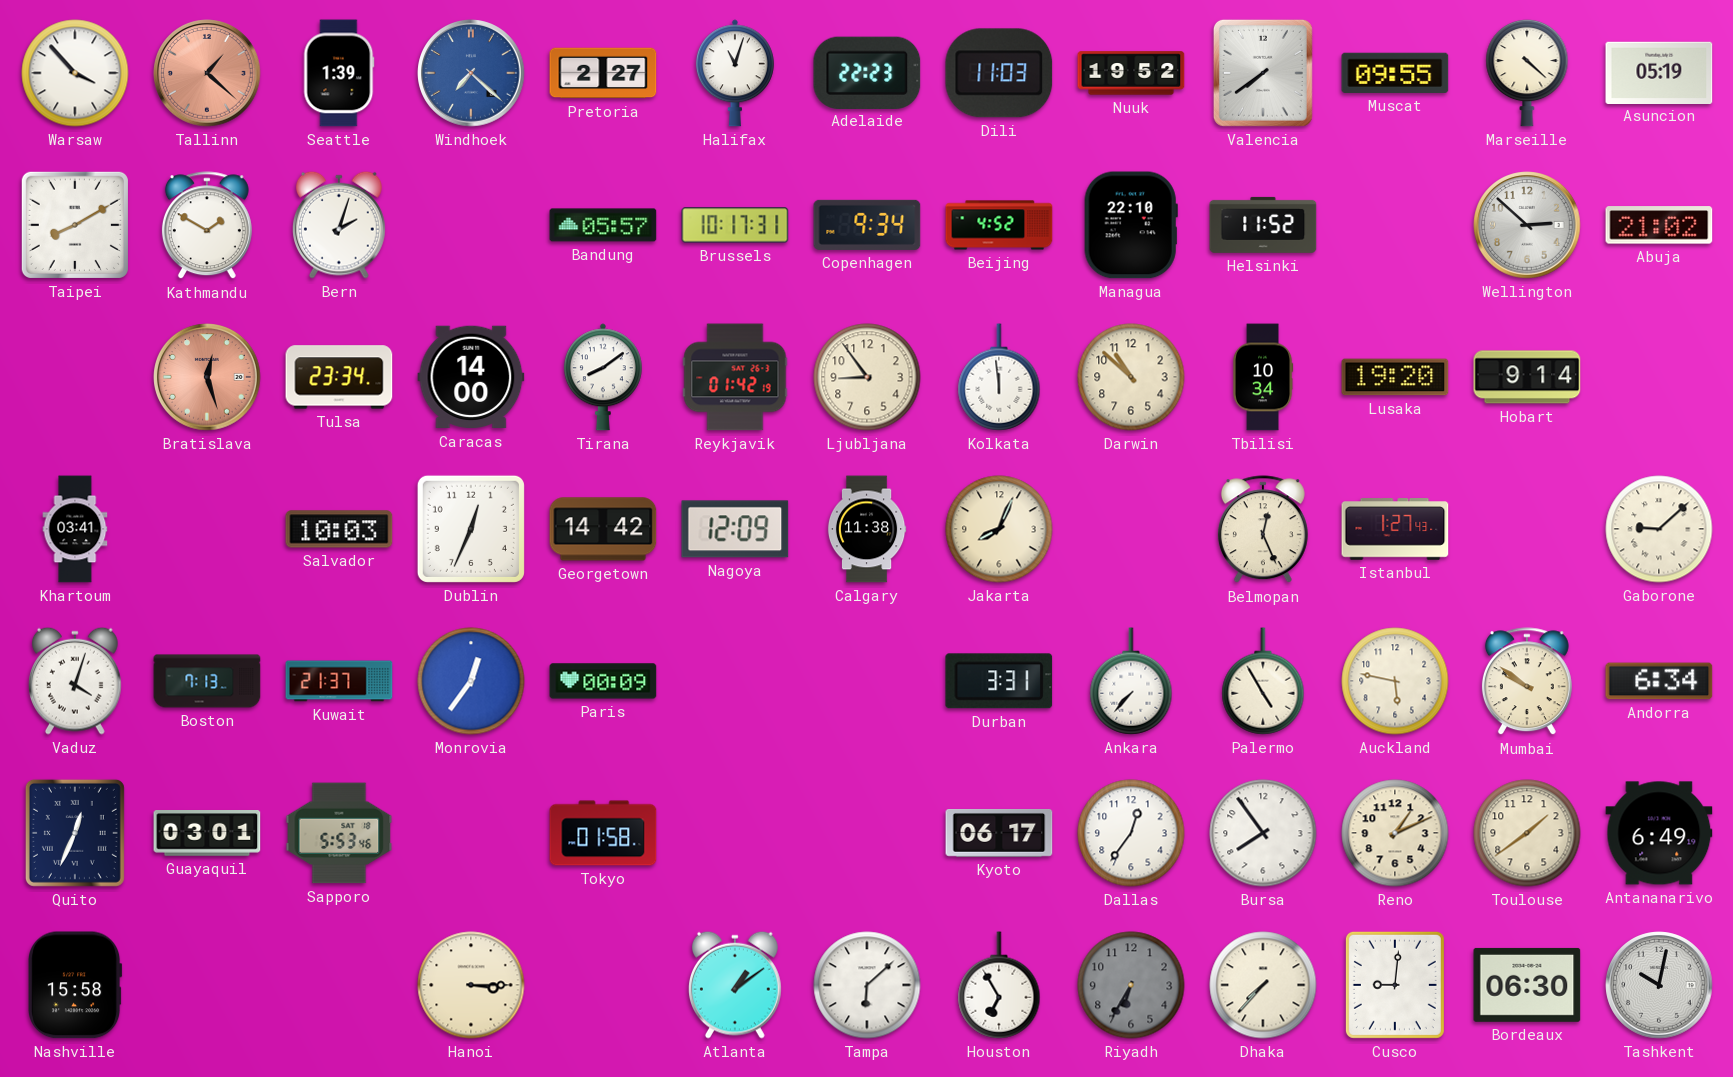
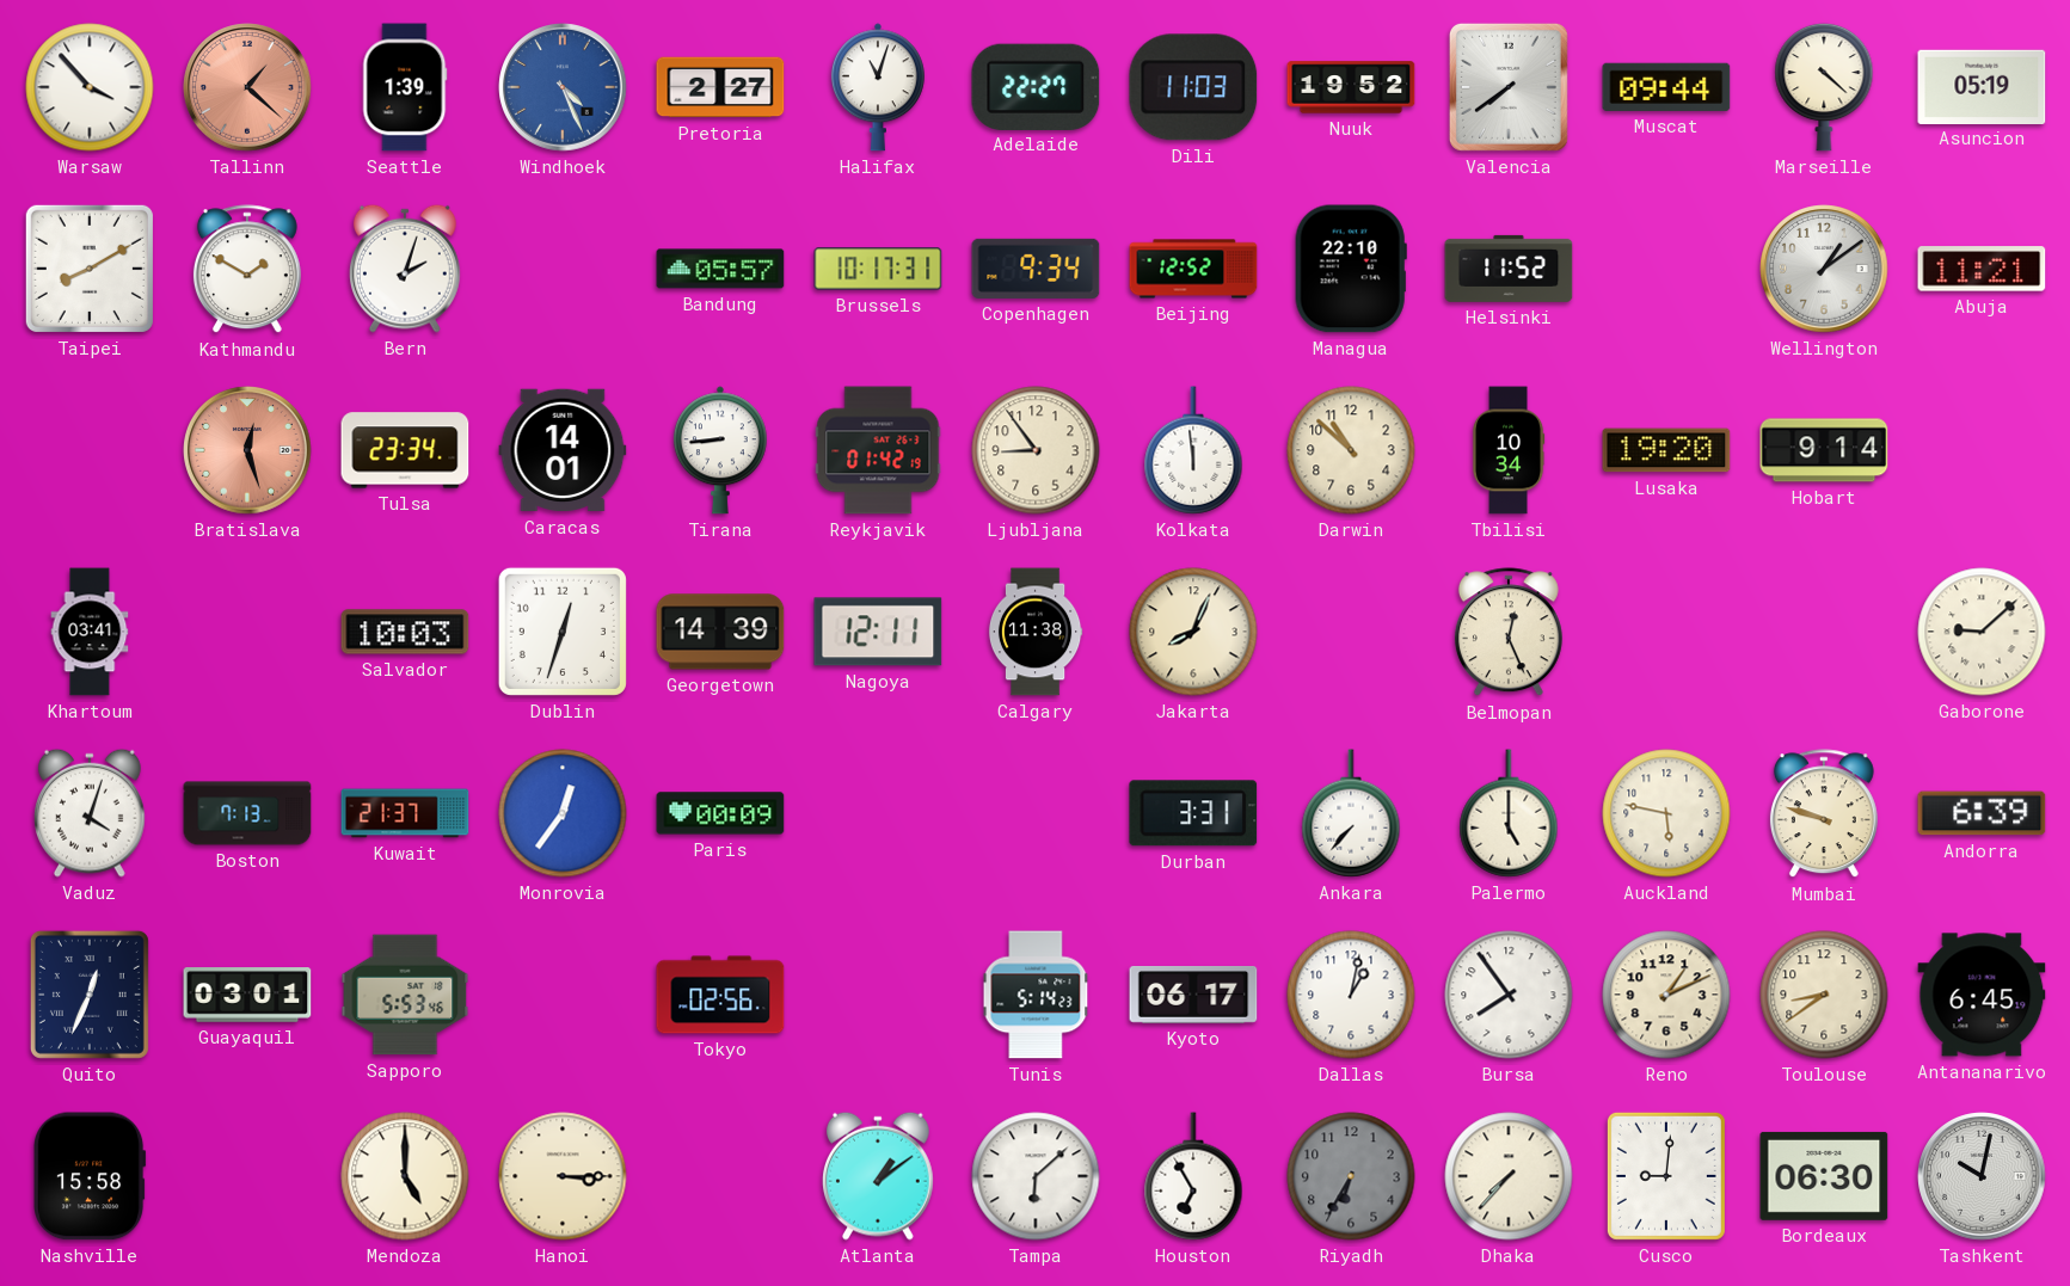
Windhoek: 7:22 -> 4:26
Adelaide: 22:23 -> 22:27
Muscat: 09:55 -> 09:44
Beijing: 4:52 -> 12:52
Wellington: 2:52 -> 1:09
Abuja: 21:02 -> 11:21
Caracas: 14:00 -> 14:01
Tirana: 8:09 -> 8:44
Dublin: 12:34 -> 12:33
Georgetown: 14:42 -> 14:39
Nagoya: 12:09 -> 12:11
Istanbul: 1:27 -> none
Palermo: 4:55 -> 5:00
Mumbai: 9:51 -> 9:48
Andorra: 6:34 -> 6:39
Tokyo: 01:58 -> 02:56
Tunis: none -> 5:14
Dallas: 12:36 -> 1:02
Toulouse: 1:39 -> 8:39
Antananarivo: 6:49 -> 6:45
Mendoza: none -> 5:00
